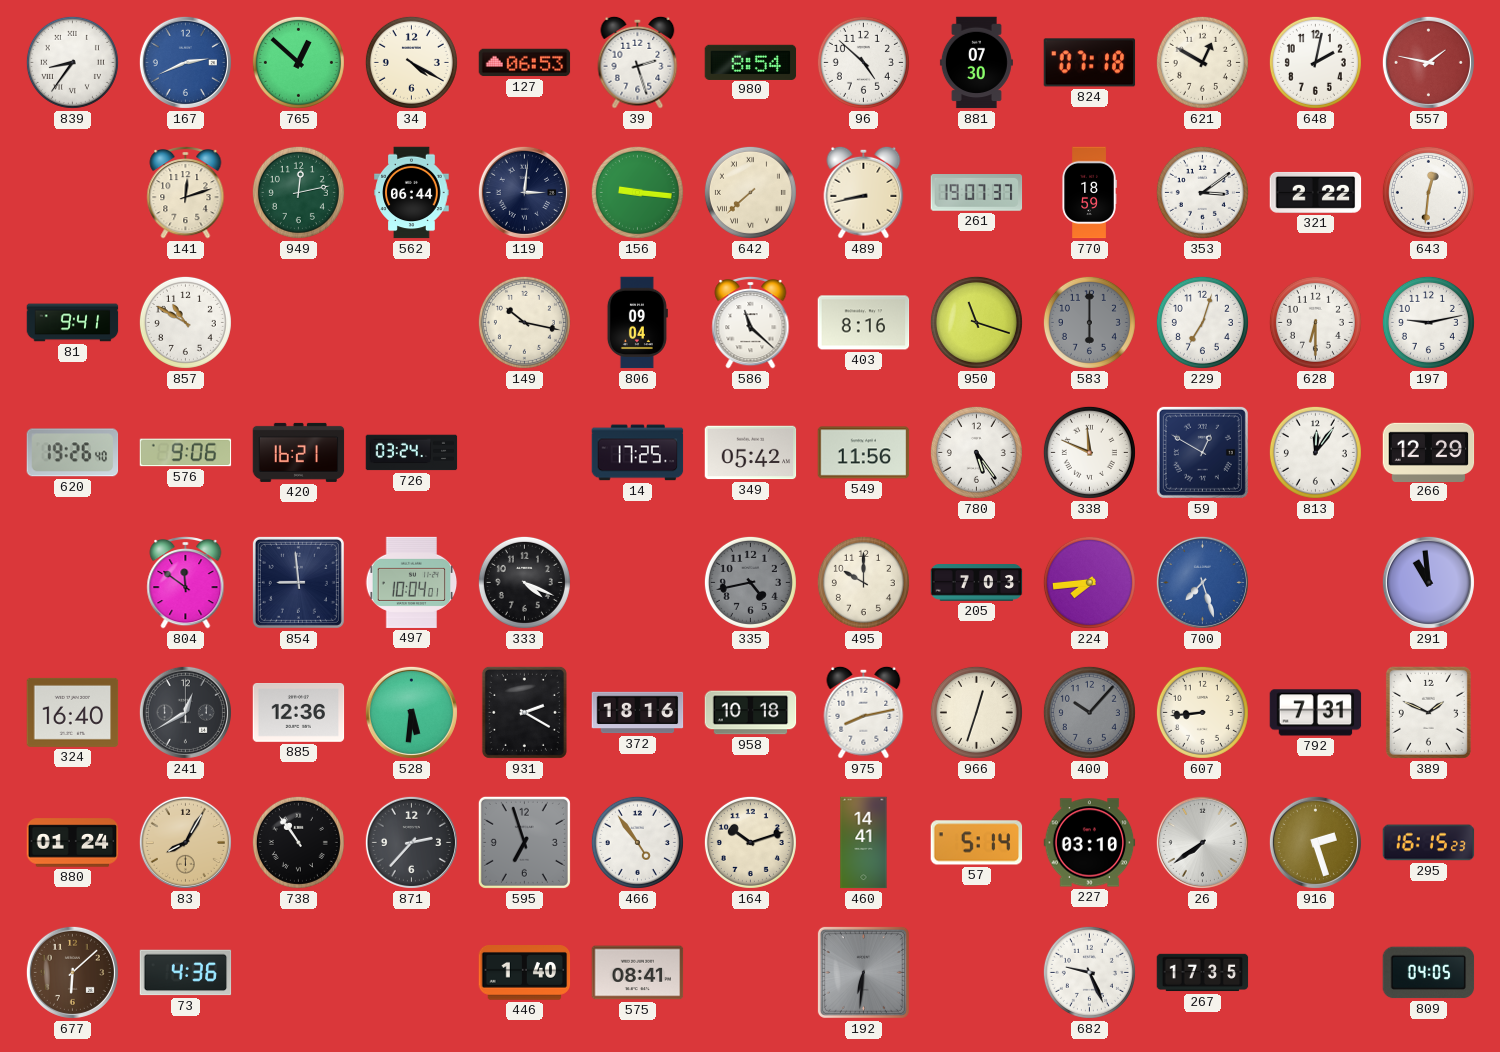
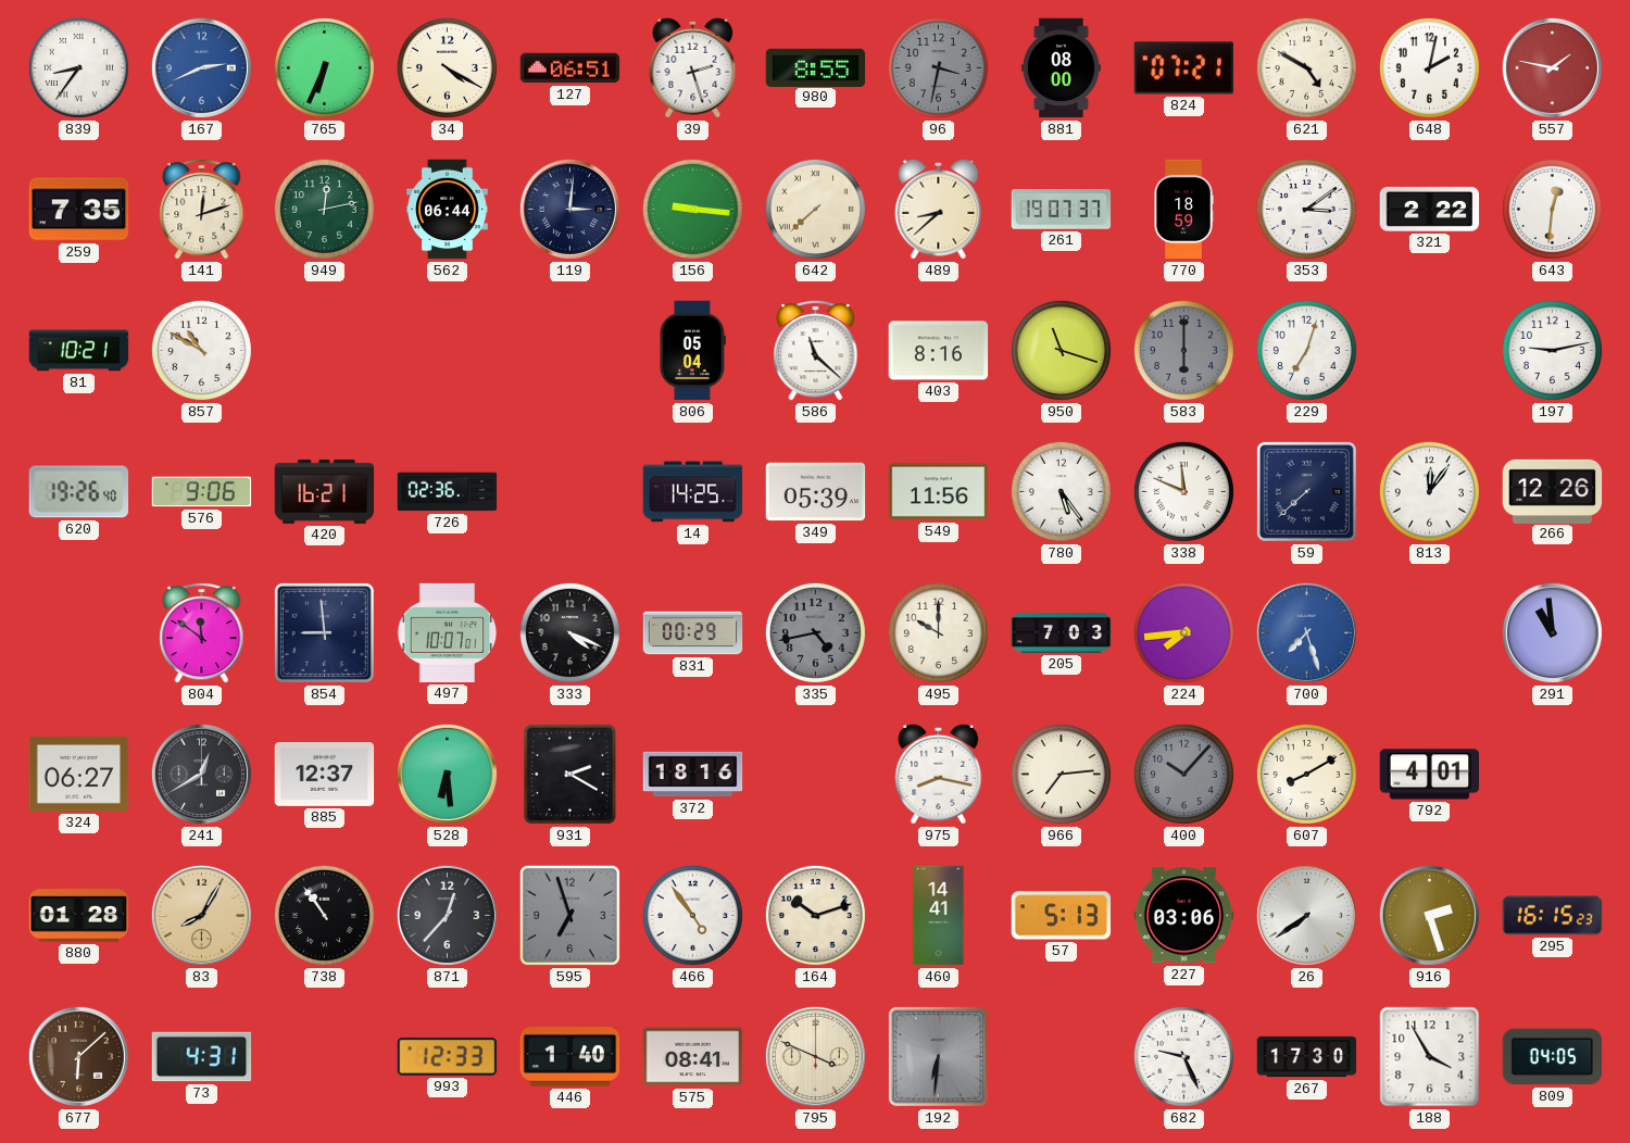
765: 12:52 -> 6:34
127: 06:53 -> 06:51
980: 8:54 -> 8:55
96: 4:52 -> 3:32
96 dial: white -> grey
881: 07:30 -> 08:00
824: 07:18 -> 07:21
621: 12:50 -> 4:50
259: none -> 7:35
489: 8:43 -> 8:38
81: 9:41 -> 10:21
149: 10:17 -> none
806: 09:04 -> 05:04
628: 6:30 -> none
726: 03:24 -> 02:36
14: 17:25 -> 14:25
349: 05:42 -> 05:39
59: 12:50 -> 7:38
266: 12:29 -> 12:26
497: 10:04 -> 10:07
831: none -> 00:29
324: 16:40 -> 06:27
885: 12:36 -> 12:37
528: 5:31 -> 6:29
958: 10:18 -> none
975: 8:13 -> 8:17
966: 12:33 -> 7:14
607: 8:44 -> 8:10
792: 7:31 -> 4:01
389: 1:49 -> none
880: 01:24 -> 01:28
871: 2:37 -> 12:37
57: 5:14 -> 5:13
227: 03:10 -> 03:06
73: 4:36 -> 4:31
993: none -> 12:33
795: none -> 3:49
267: 17:35 -> 17:30
188: none -> 3:55
